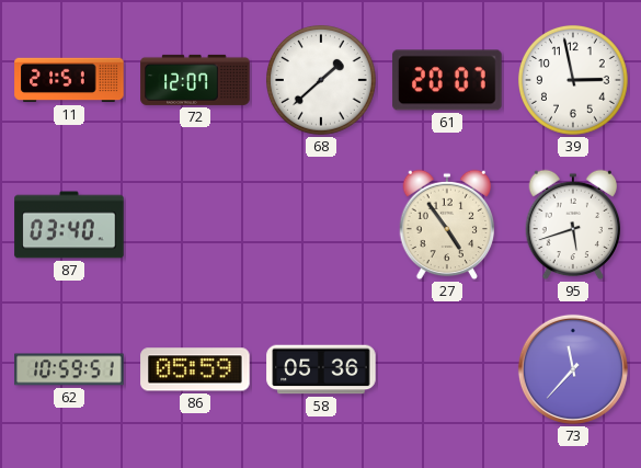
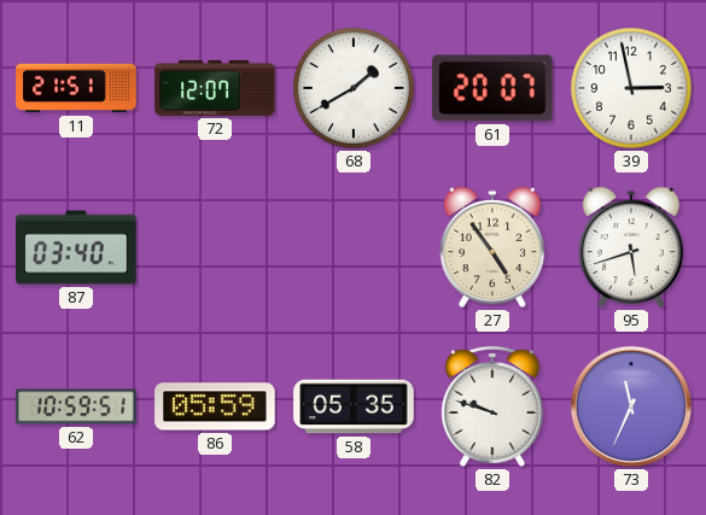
68: 1:38 -> 1:40
58: 05:36 -> 05:35
82: none -> 9:48
73: 11:37 -> 11:34
